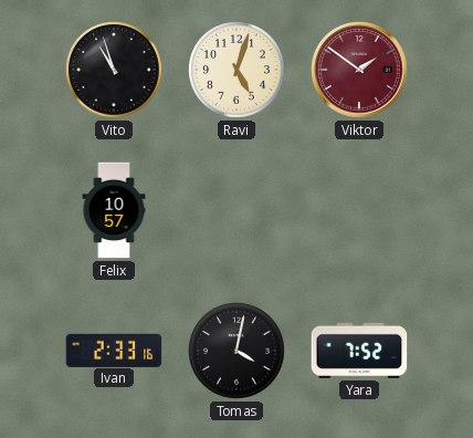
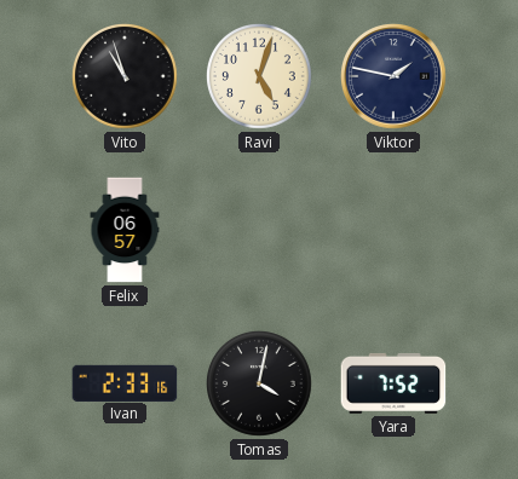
Viktor: 1:51 -> 1:47
Viktor dial: burgundy -> navy
Felix: 10:57 -> 06:57
